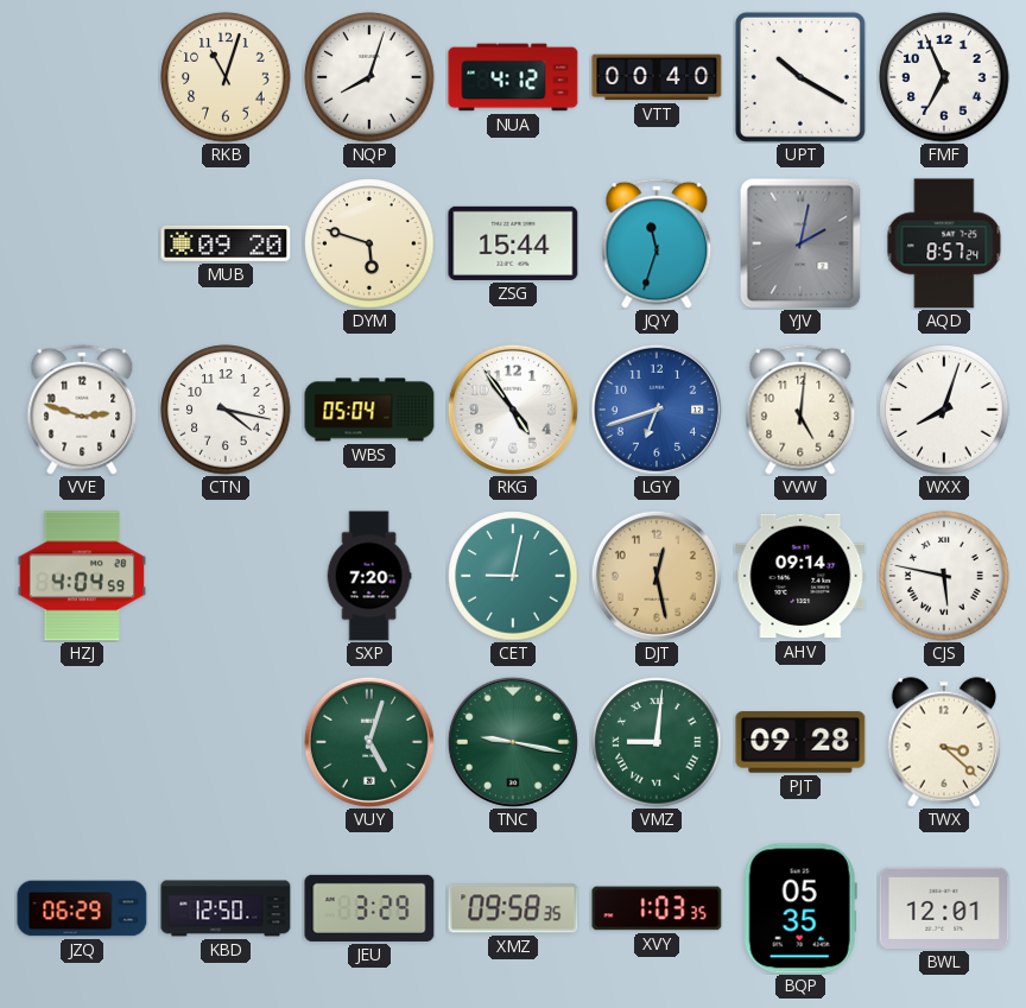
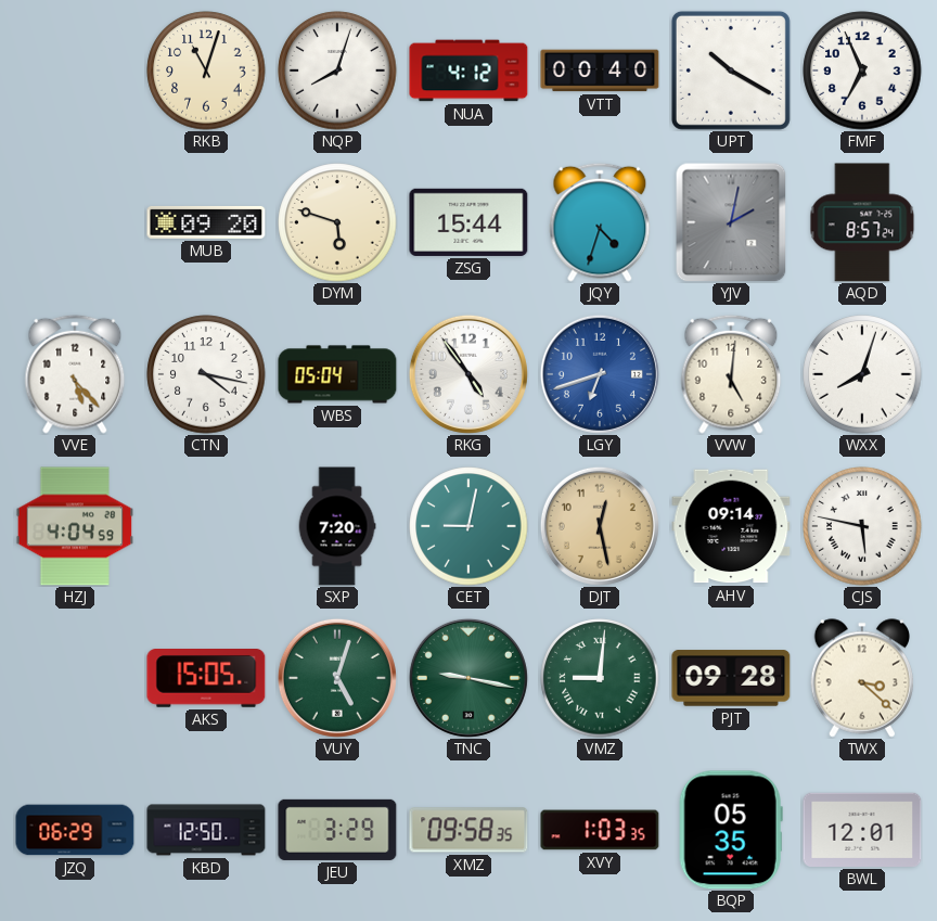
JQY: 11:33 -> 4:33
VVE: 2:48 -> 5:23
AKS: none -> 15:05
